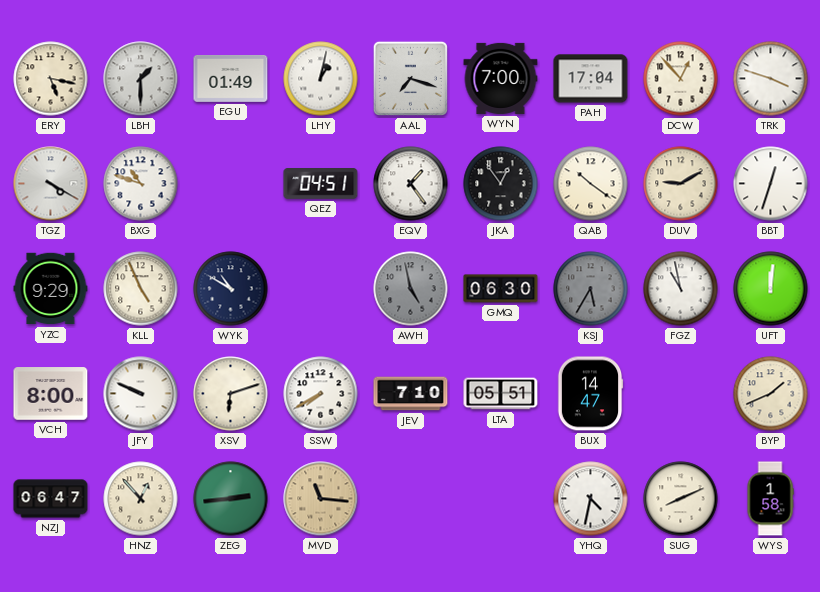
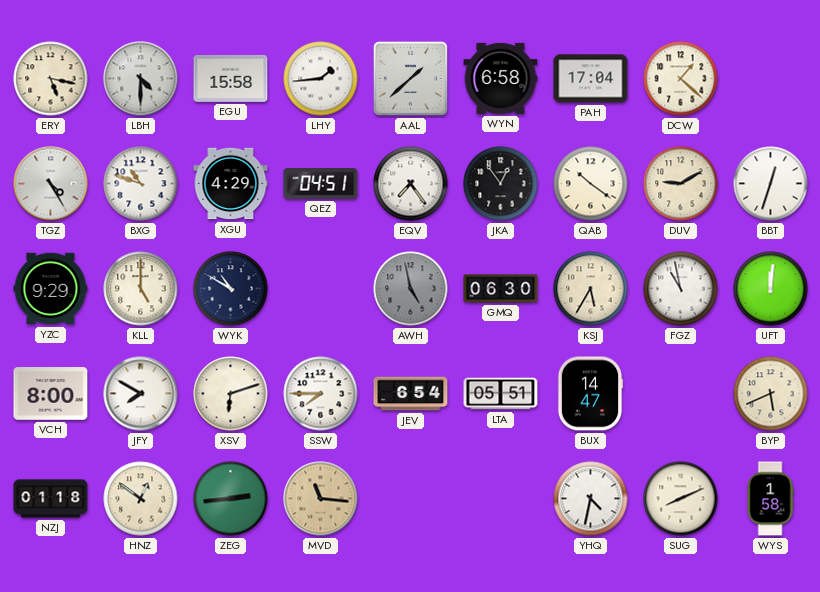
LBH: 1:30 -> 4:30
EGU: 01:49 -> 15:58
LHY: 1:02 -> 1:44
AAL: 7:18 -> 1:38
WYN: 7:00 -> 6:58
DCW: 12:53 -> 1:22
TRK: 3:48 -> none
TGZ: 4:20 -> 4:25
XGU: none -> 4:29
EQV: 1:24 -> 7:24
KLL: 4:56 -> 5:00
KSJ dial: grey -> cream
JFY: 9:49 -> 7:50
SSW: 7:40 -> 7:45
JEV: 7:10 -> 6:54
BYP: 1:41 -> 5:41
NZJ: 06:47 -> 01:18
HNZ: 12:53 -> 12:51
